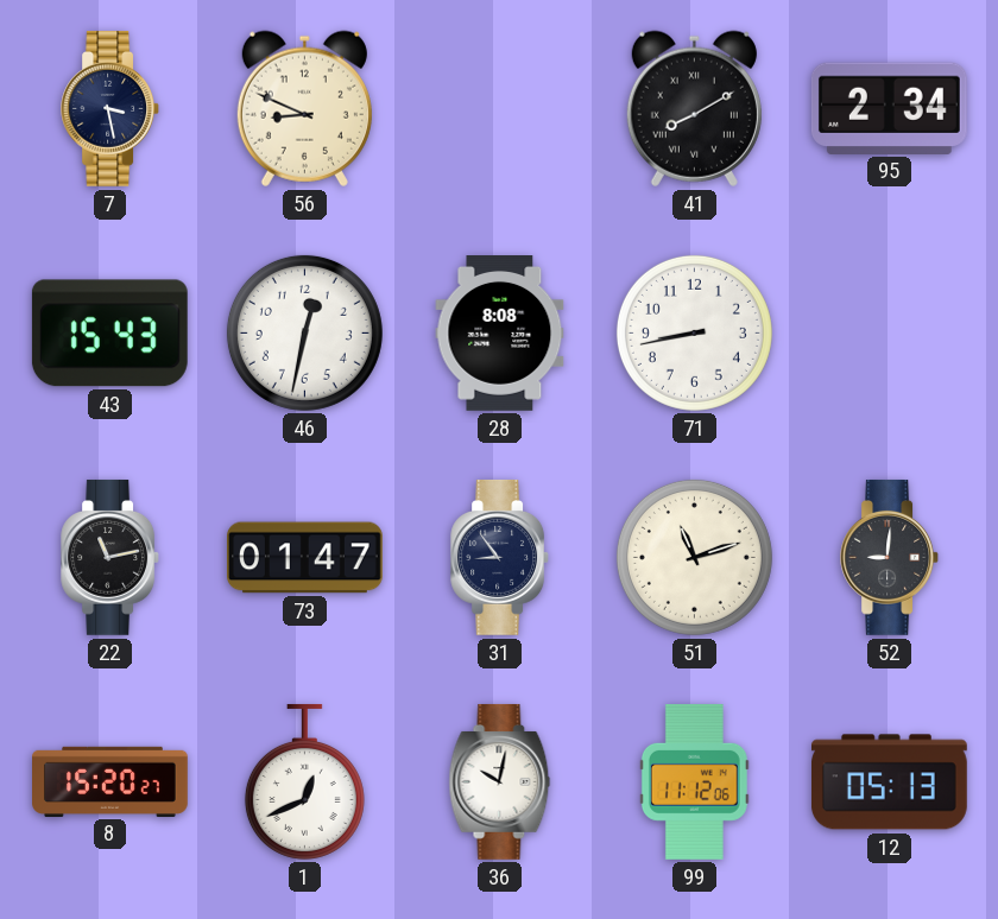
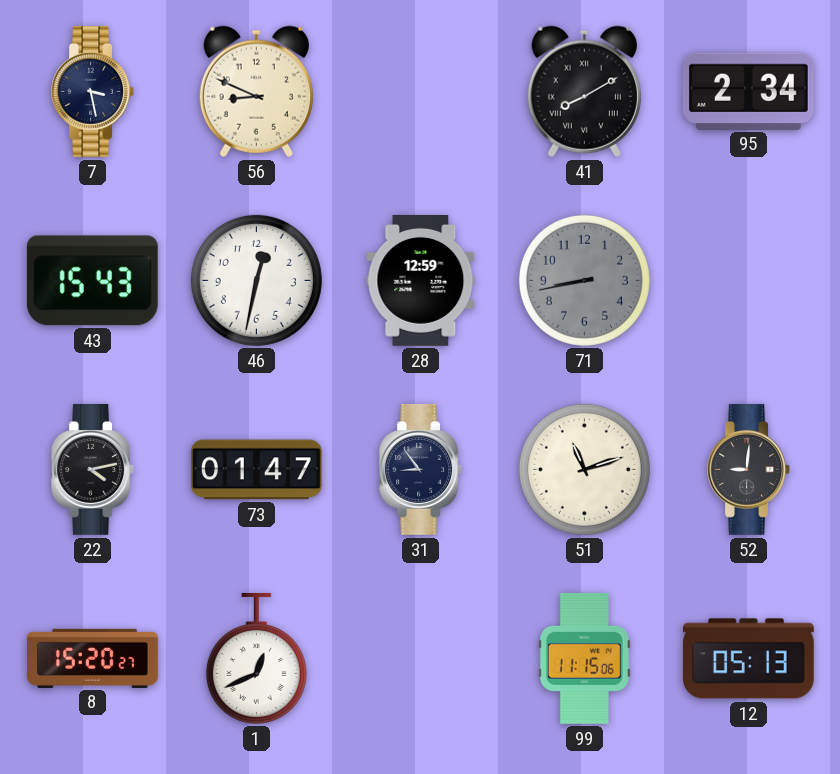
28: 8:08 -> 12:59
71 dial: white -> grey
22: 11:13 -> 4:13
36: 10:02 -> none
99: 11:12 -> 11:15
